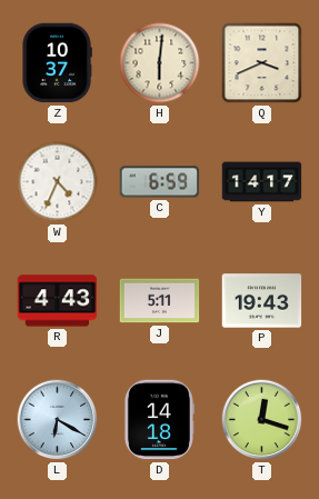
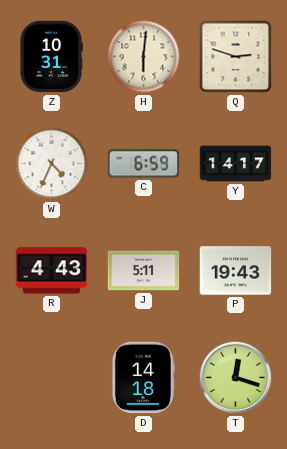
Z: 10:37 -> 10:31
Q: 3:41 -> 2:48
L: 6:20 -> none
